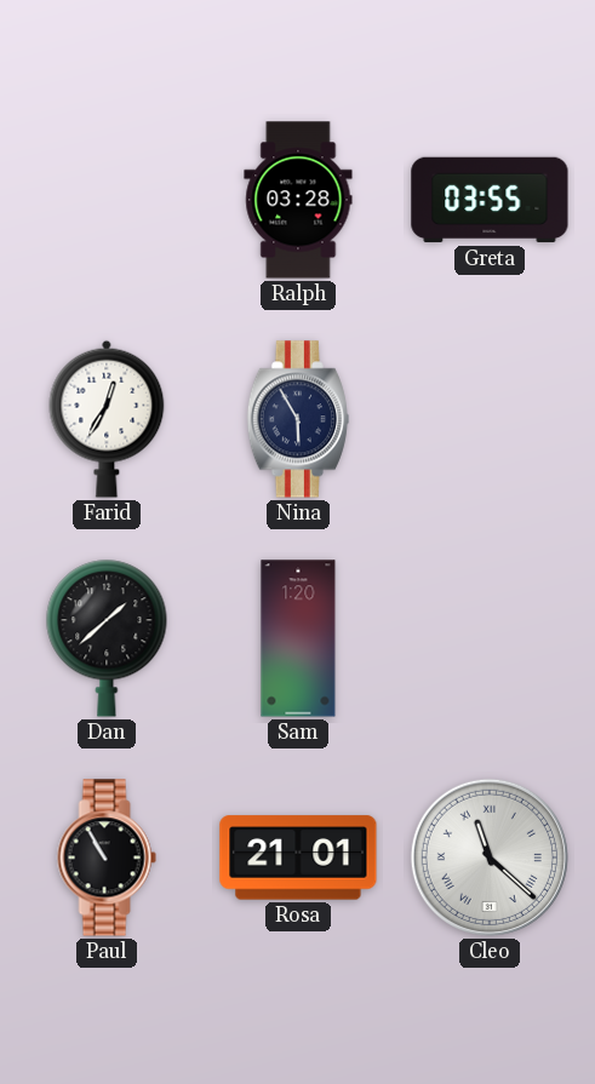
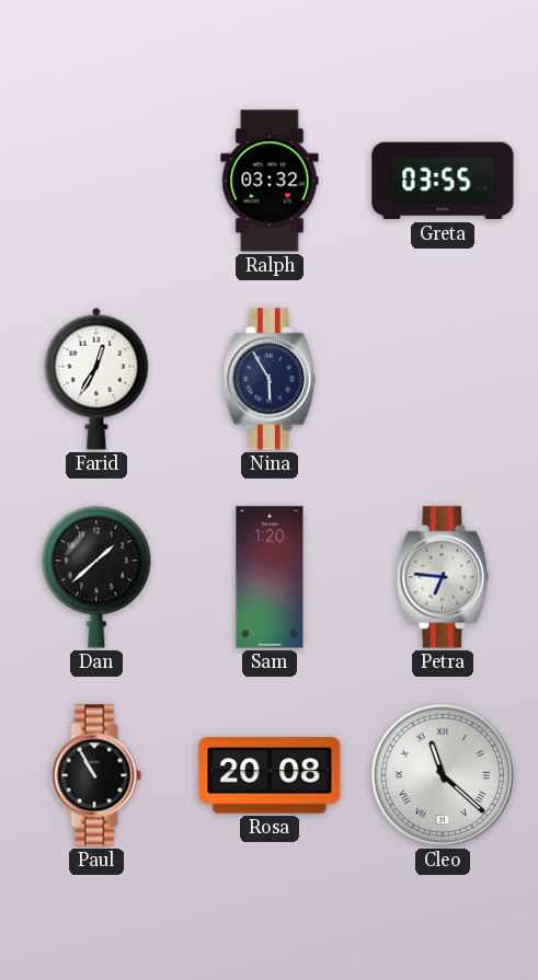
Ralph: 03:28 -> 03:32
Petra: none -> 6:46
Rosa: 21:01 -> 20:08
